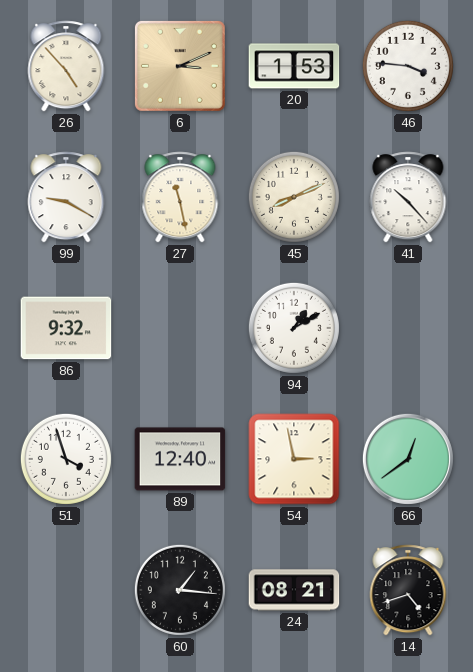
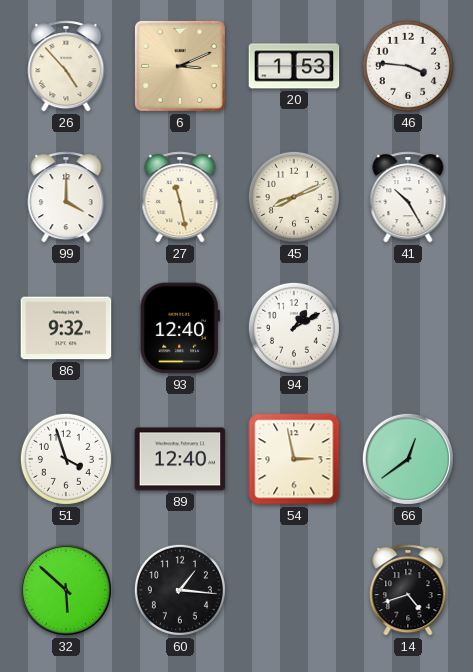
99: 9:20 -> 4:00
41: 10:23 -> 10:25
93: none -> 12:40
32: none -> 5:52
24: 08:21 -> none
